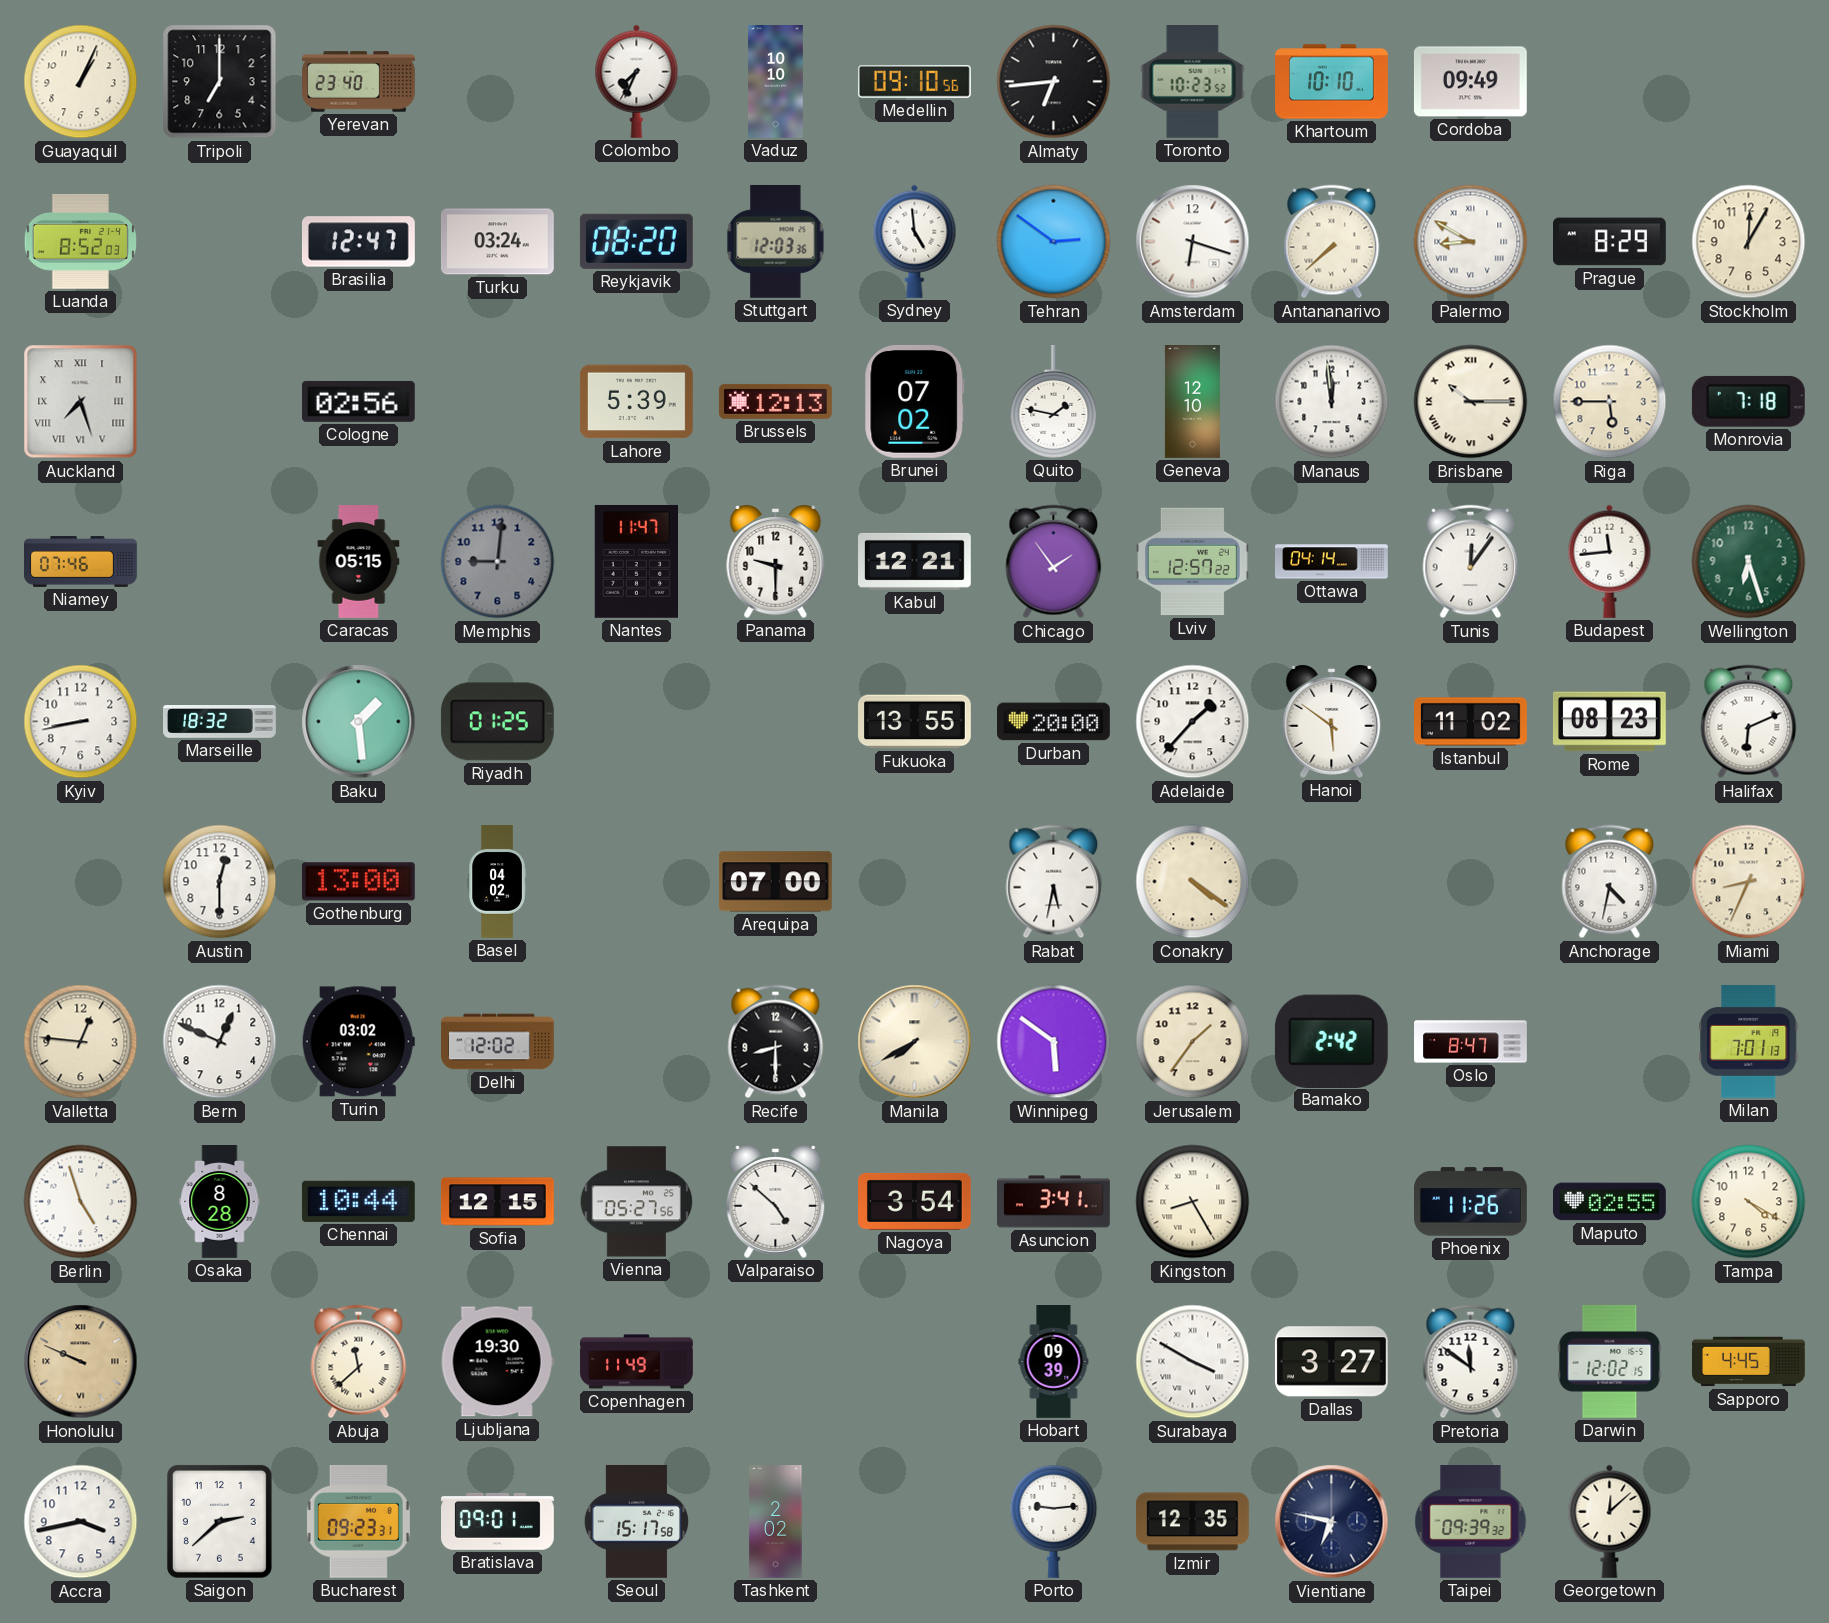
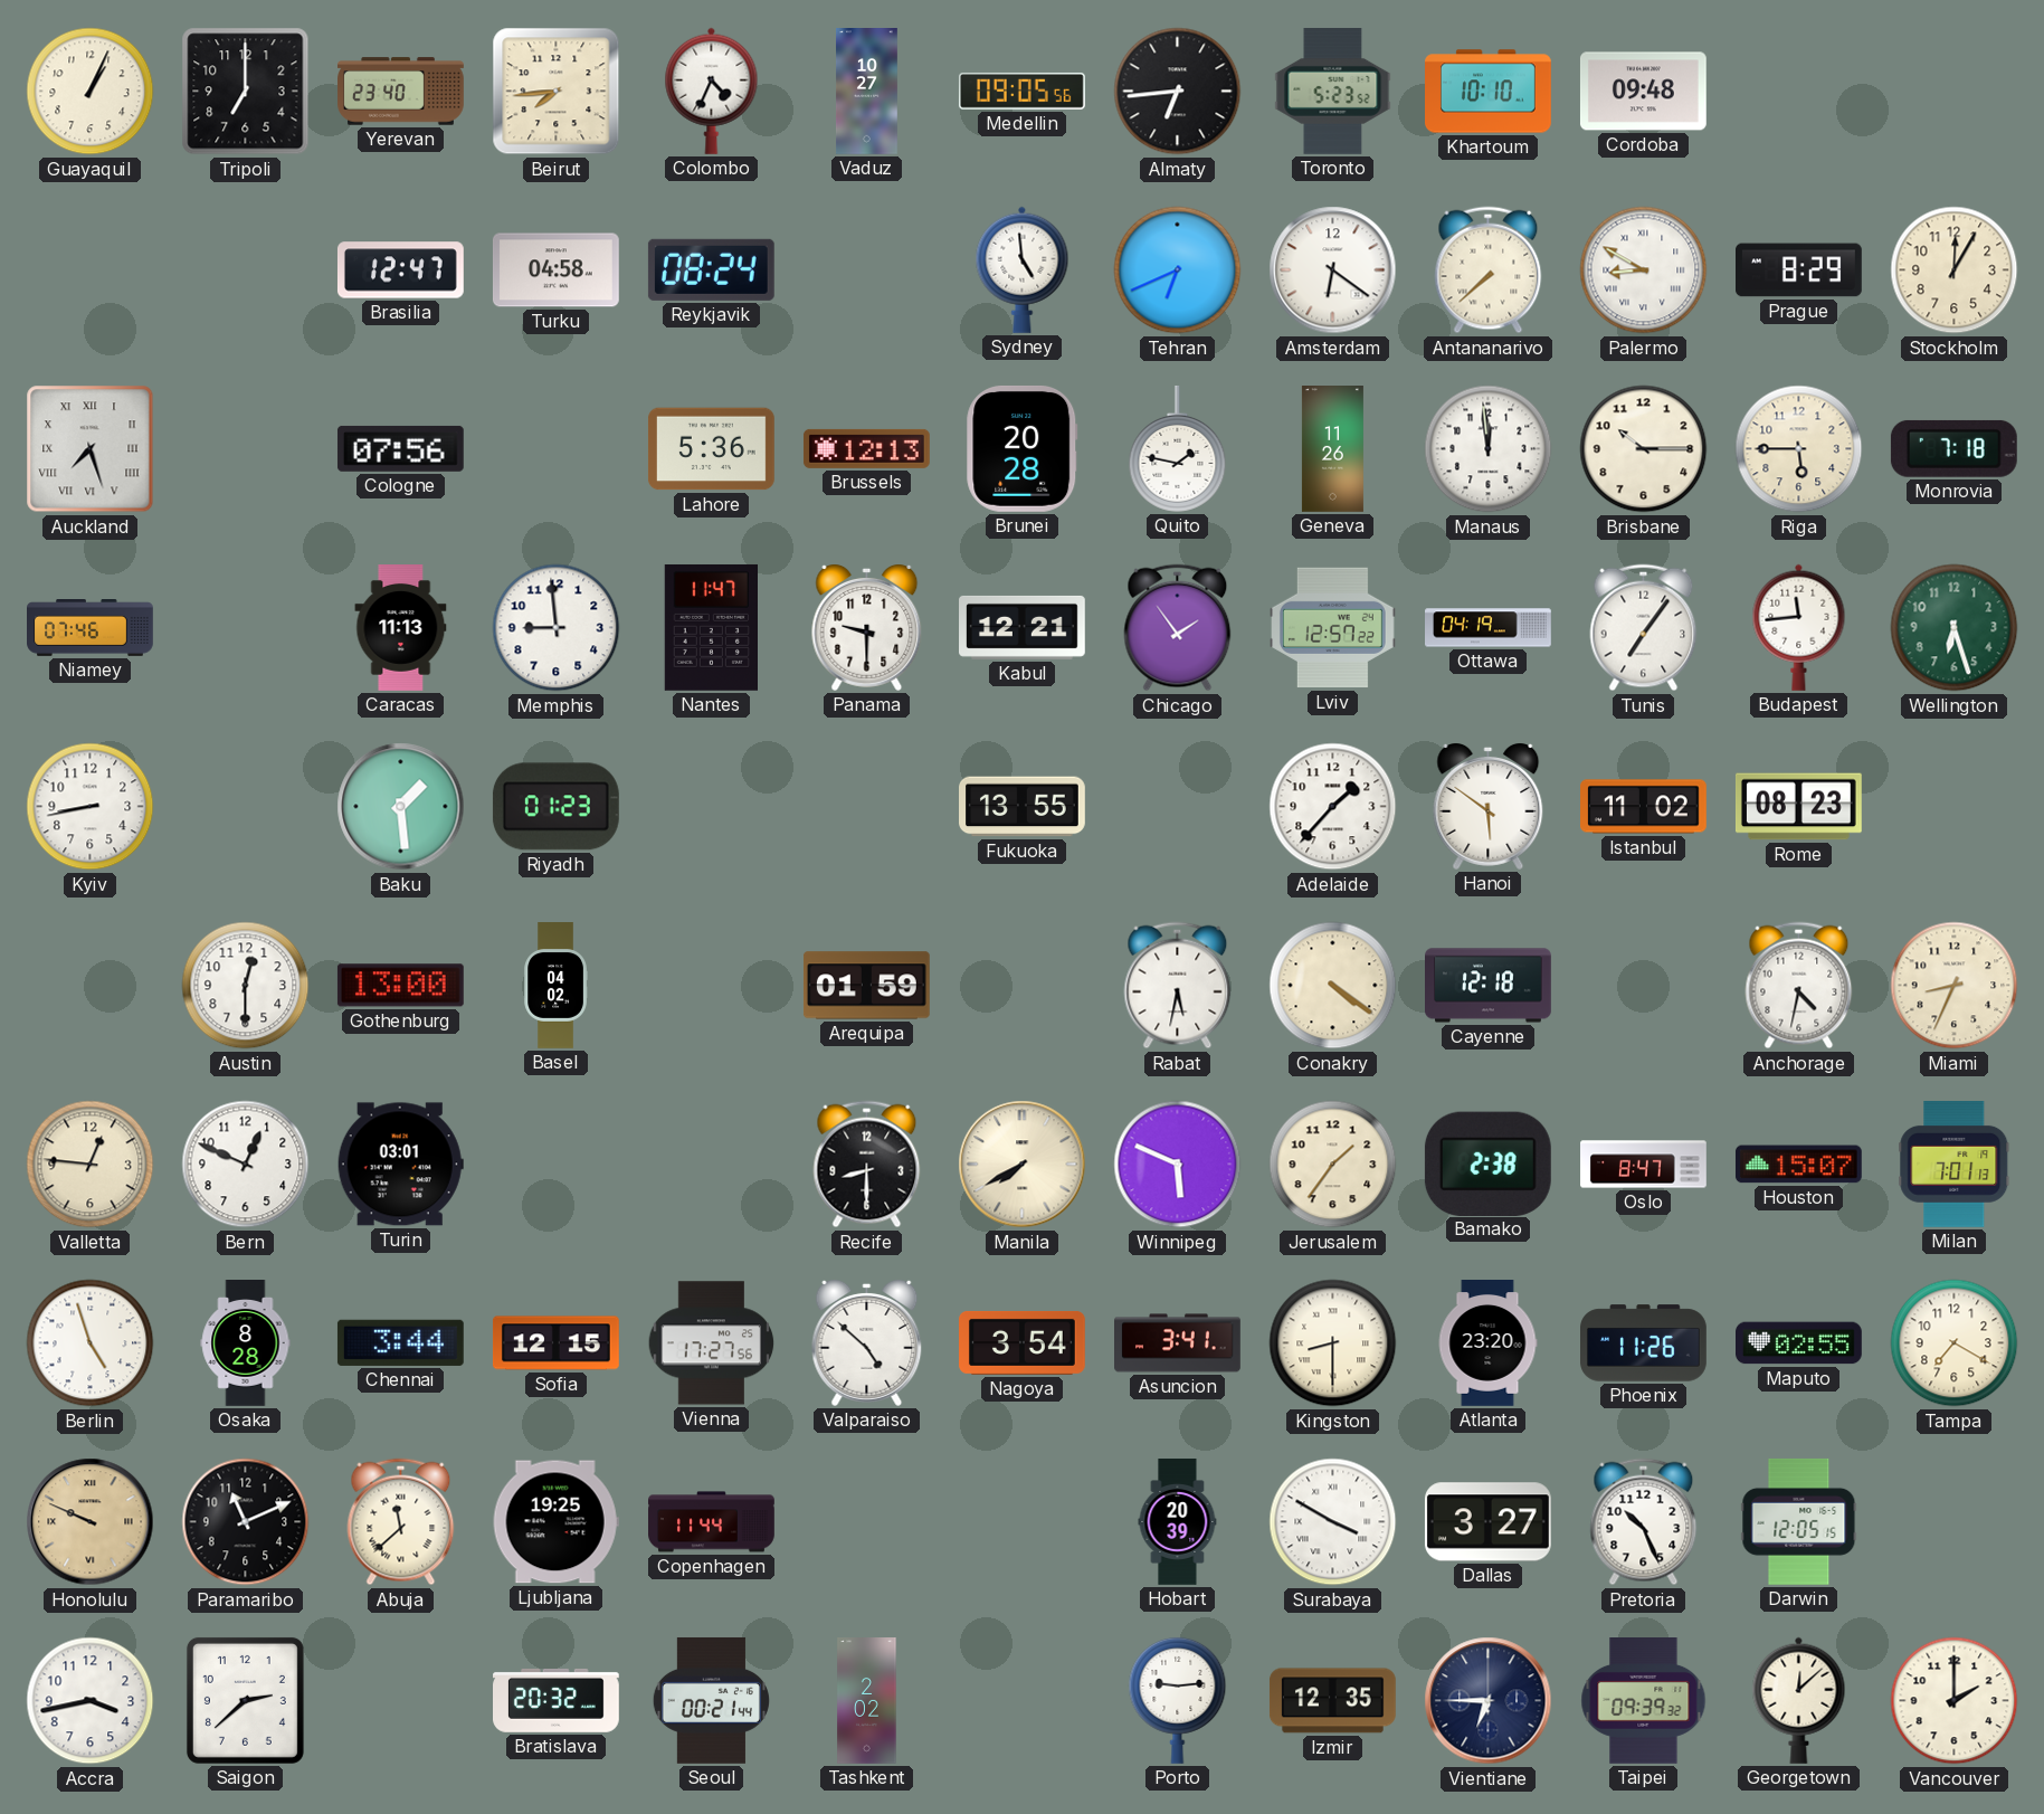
Beirut: none -> 7:44
Colombo: 7:34 -> 4:34
Vaduz: 10:10 -> 10:27
Medellin: 09:10 -> 09:05
Toronto: 10:23 -> 5:23
Cordoba: 09:49 -> 09:48
Luanda: 8:52 -> none
Turku: 03:24 -> 04:58
Reykjavik: 08:20 -> 08:24
Stuttgart: 12:03 -> none
Tehran: 2:51 -> 6:41
Amsterdam: 6:18 -> 6:21
Cologne: 02:56 -> 07:56
Lahore: 5:39 -> 5:36
Brunei: 07:02 -> 20:28
Geneva: 12:10 -> 11:26
Brisbane numerals: Roman -> Arabic
Caracas: 05:15 -> 11:13
Memphis: 9:01 -> 8:59
Memphis dial: grey -> white
Ottawa: 04:14 -> 04:19
Tunis: 12:06 -> 7:06
Marseille: 18:32 -> none
Riyadh: 01:25 -> 01:23
Durban: 20:00 -> none
Halifax: 6:11 -> none
Arequipa: 07:00 -> 01:59
Cayenne: none -> 12:18
Turin: 03:02 -> 03:01
Delhi: 12:02 -> none
Winnipeg: 5:51 -> 5:49
Bamako: 2:42 -> 2:38
Houston: none -> 15:07
Chennai: 10:44 -> 3:44
Vienna: 05:27 -> 17:27
Kingston: 8:25 -> 8:30
Atlanta: none -> 23:20
Tampa: 4:20 -> 7:20
Paramaribo: none -> 11:11
Ljubljana: 19:30 -> 19:25
Copenhagen: 11:49 -> 11:44
Hobart: 09:39 -> 20:39
Pretoria: 11:51 -> 10:26
Darwin: 12:02 -> 12:05
Sapporo: 4:45 -> none
Bucharest: 09:23 -> none
Bratislava: 09:01 -> 20:32
Seoul: 15:17 -> 00:21
Vientiane: 6:47 -> 6:45
Vancouver: none -> 2:00
